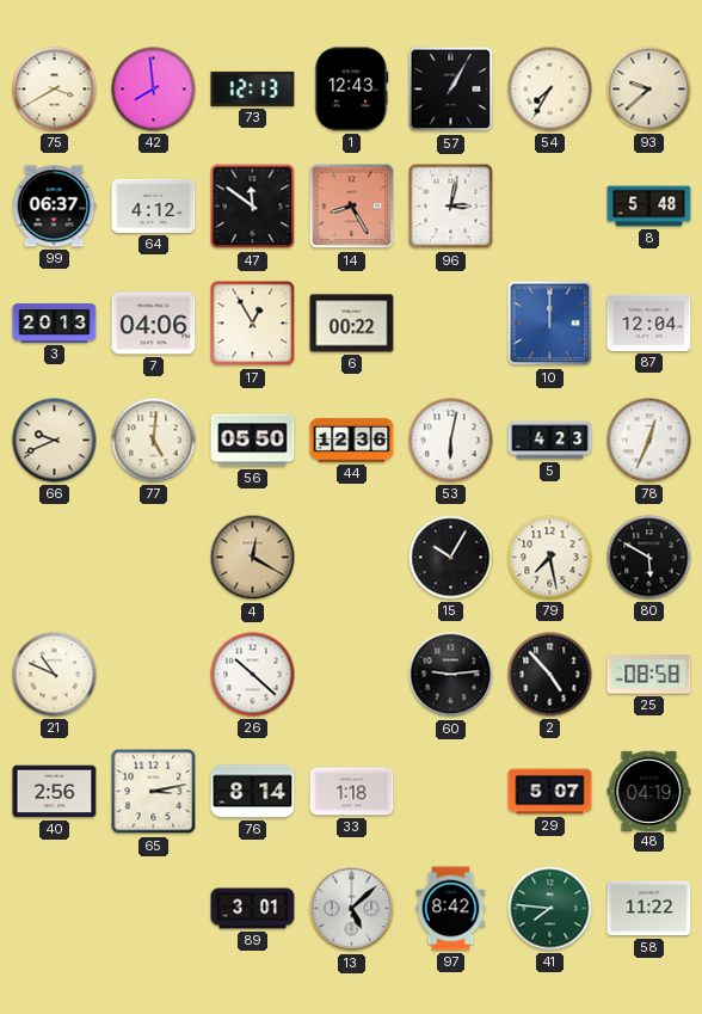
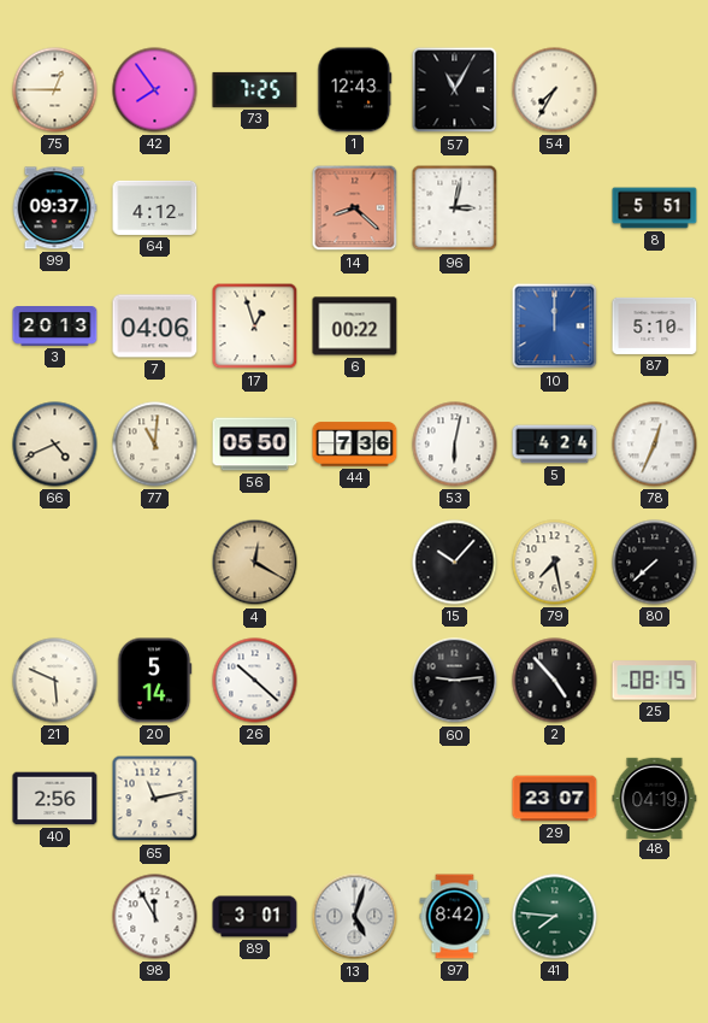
75: 3:40 -> 12:45
42: 7:59 -> 7:54
73: 12:13 -> 7:25
57: 1:05 -> 11:05
93: 9:38 -> none
99: 06:37 -> 09:37
47: 11:51 -> none
14: 8:25 -> 8:22
8: 5:48 -> 5:51
17: 12:55 -> 12:57
87: 12:04 -> 5:10
66: 9:41 -> 4:41
77: 5:01 -> 11:01
44: 12:36 -> 7:36
5: 4:23 -> 4:24
15: 10:05 -> 10:07
80: 5:50 -> 7:38
21: 10:49 -> 5:49
20: none -> 5:14
25: 08:58 -> 08:15
65: 3:13 -> 11:13
76: 8:14 -> none
33: 1:18 -> none
29: 5:07 -> 23:07
98: none -> 11:55
13: 5:08 -> 5:03
58: 11:22 -> none
